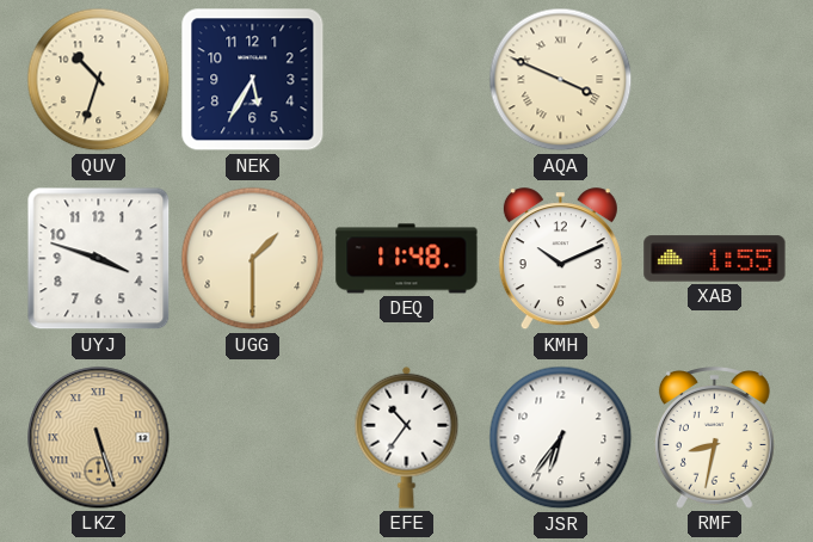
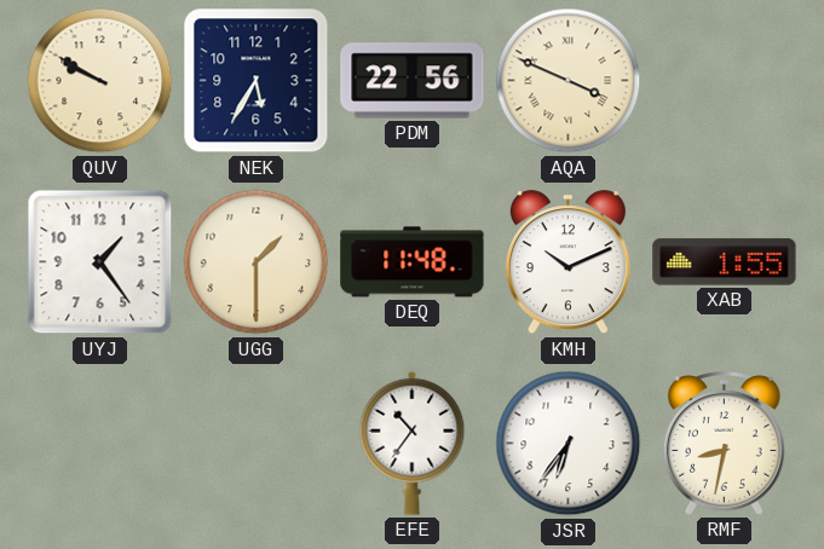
QUV: 10:33 -> 9:50
PDM: none -> 22:56
UYJ: 3:48 -> 1:24
LKZ: 5:27 -> none
